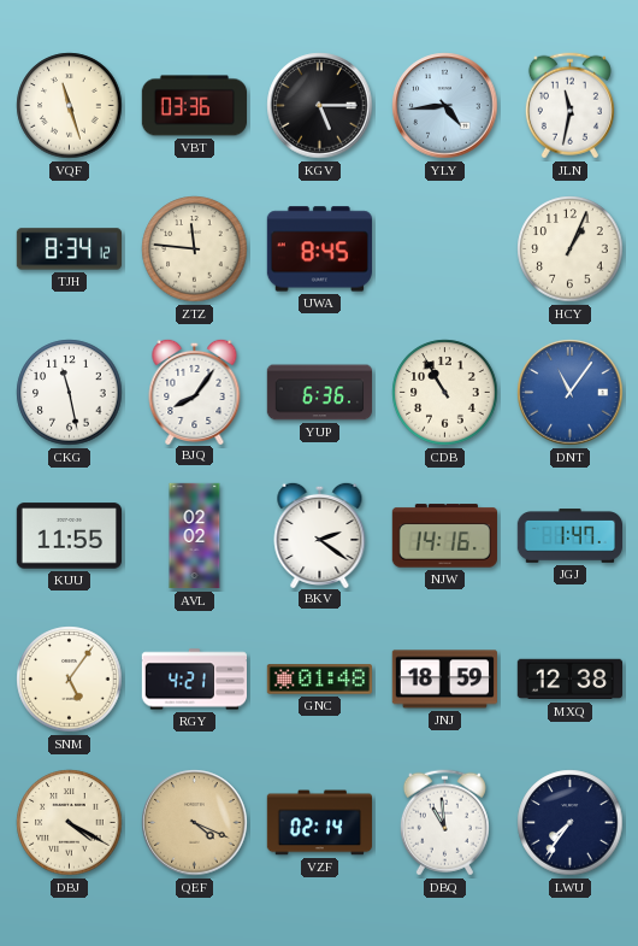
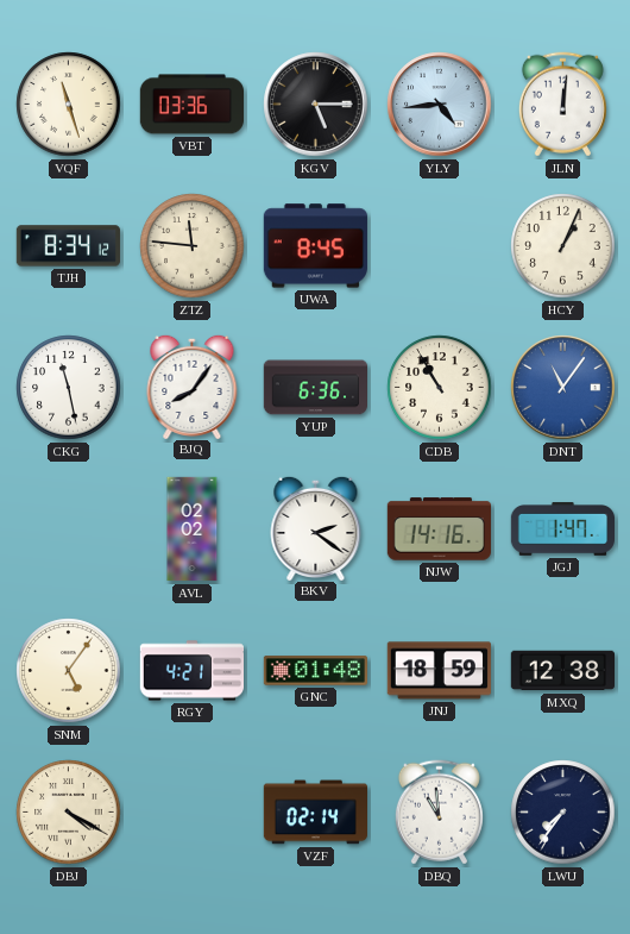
JLN: 11:32 -> 12:01
KUU: 11:55 -> none
QEF: 4:19 -> none
